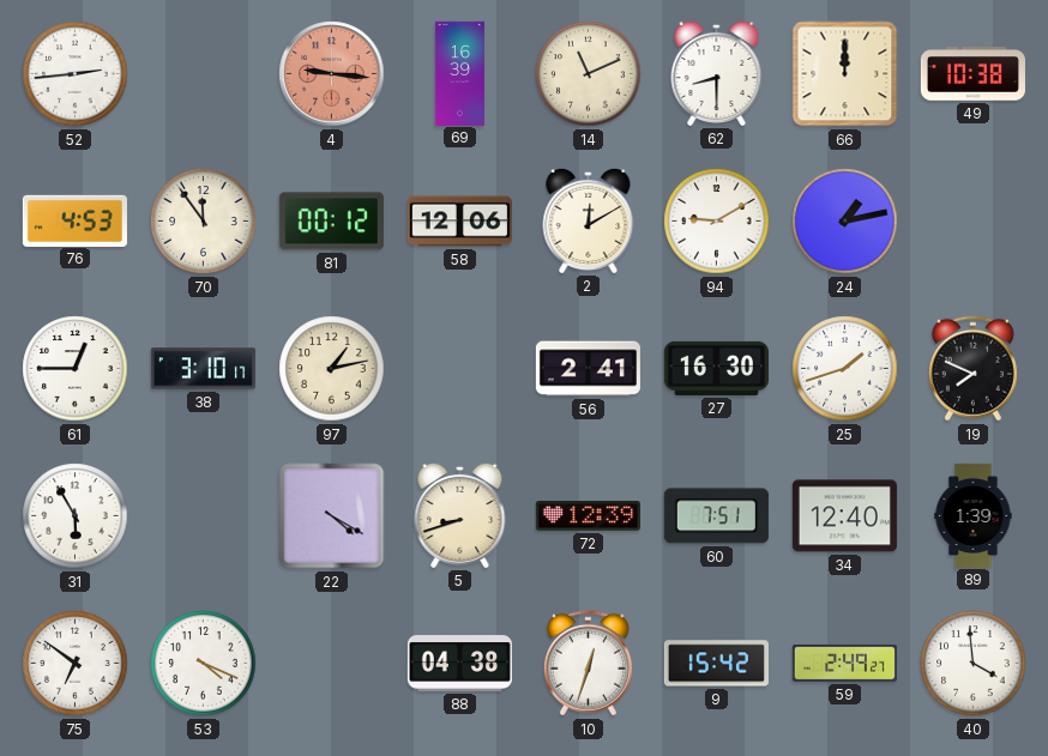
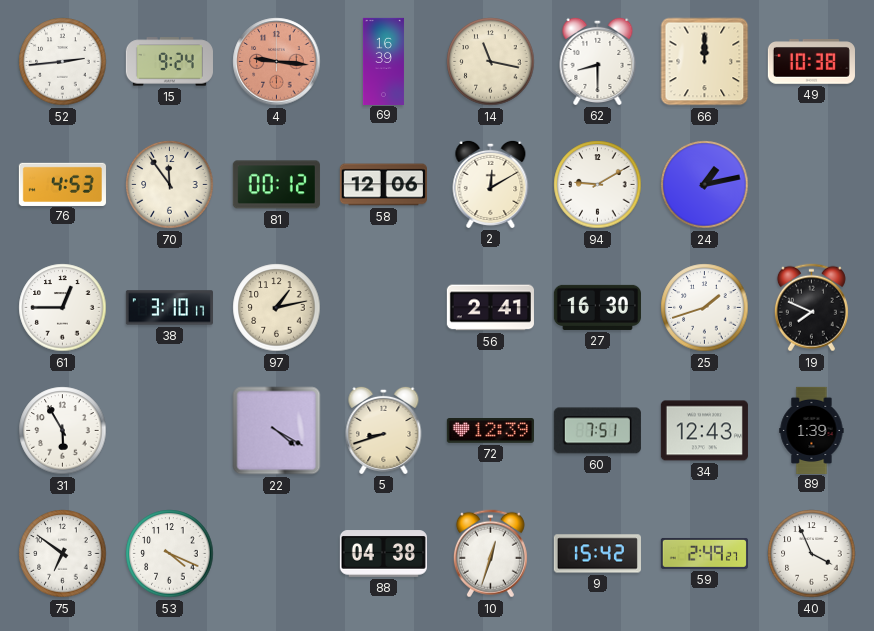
15: none -> 9:24
14: 11:11 -> 11:17
34: 12:40 -> 12:43
40: 3:59 -> 3:56
